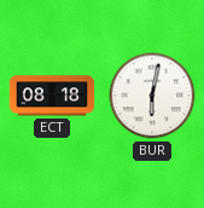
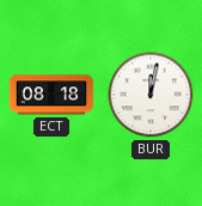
BUR: 6:02 -> 12:02
